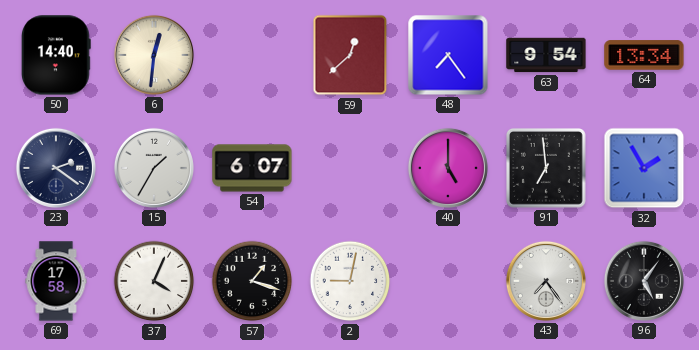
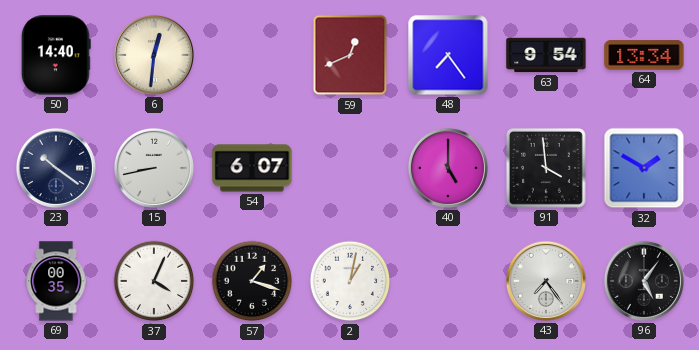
59: 12:38 -> 12:41
23: 2:21 -> 10:21
15: 1:35 -> 8:43
91: 6:59 -> 3:59
32: 1:55 -> 1:50
69: 17:58 -> 00:35
2: 9:02 -> 1:02
